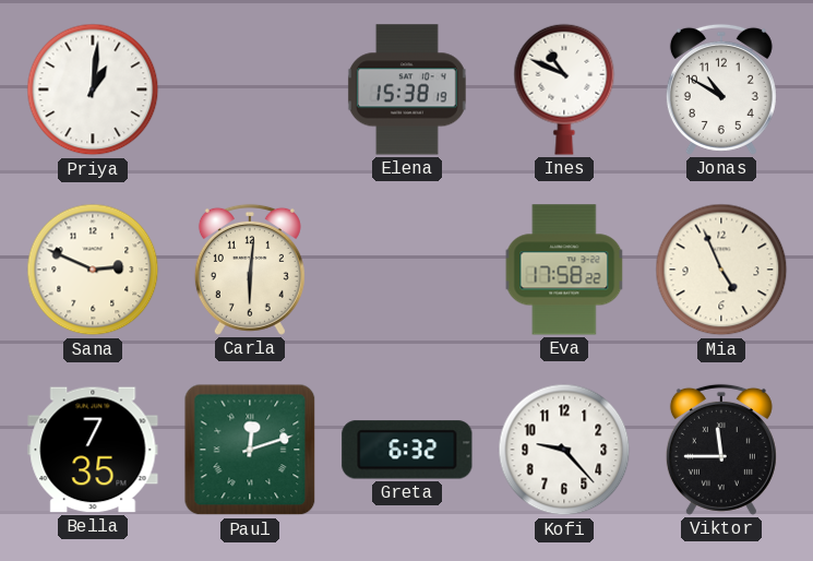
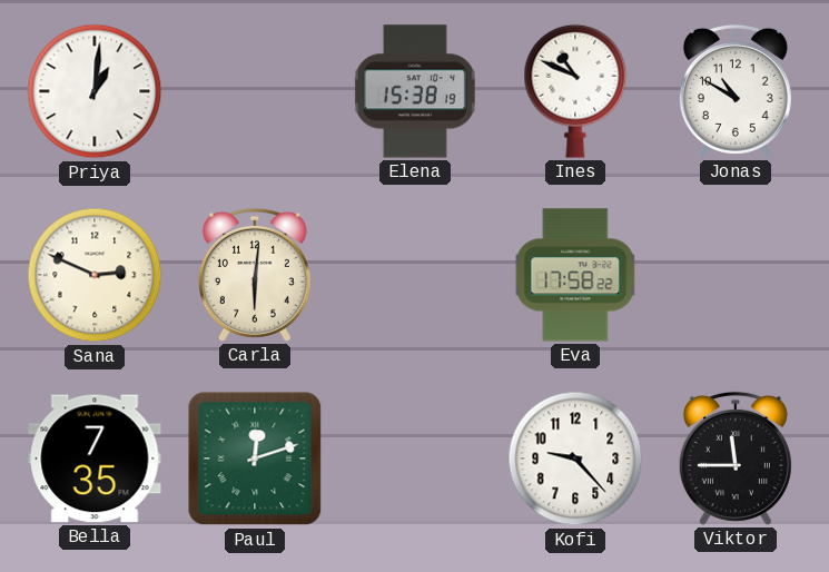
Mia: 4:56 -> none
Greta: 6:32 -> none
